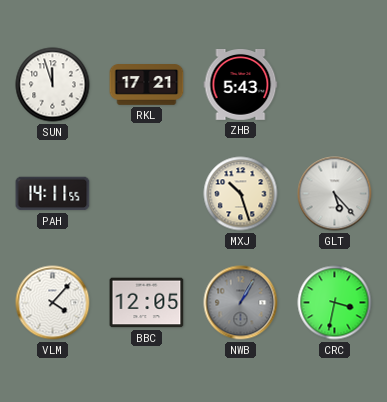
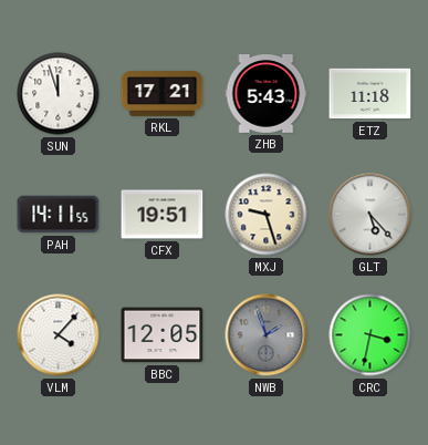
ETZ: none -> 11:18
CFX: none -> 19:51
MXJ: 10:27 -> 9:27
NWB: 1:05 -> 1:57
